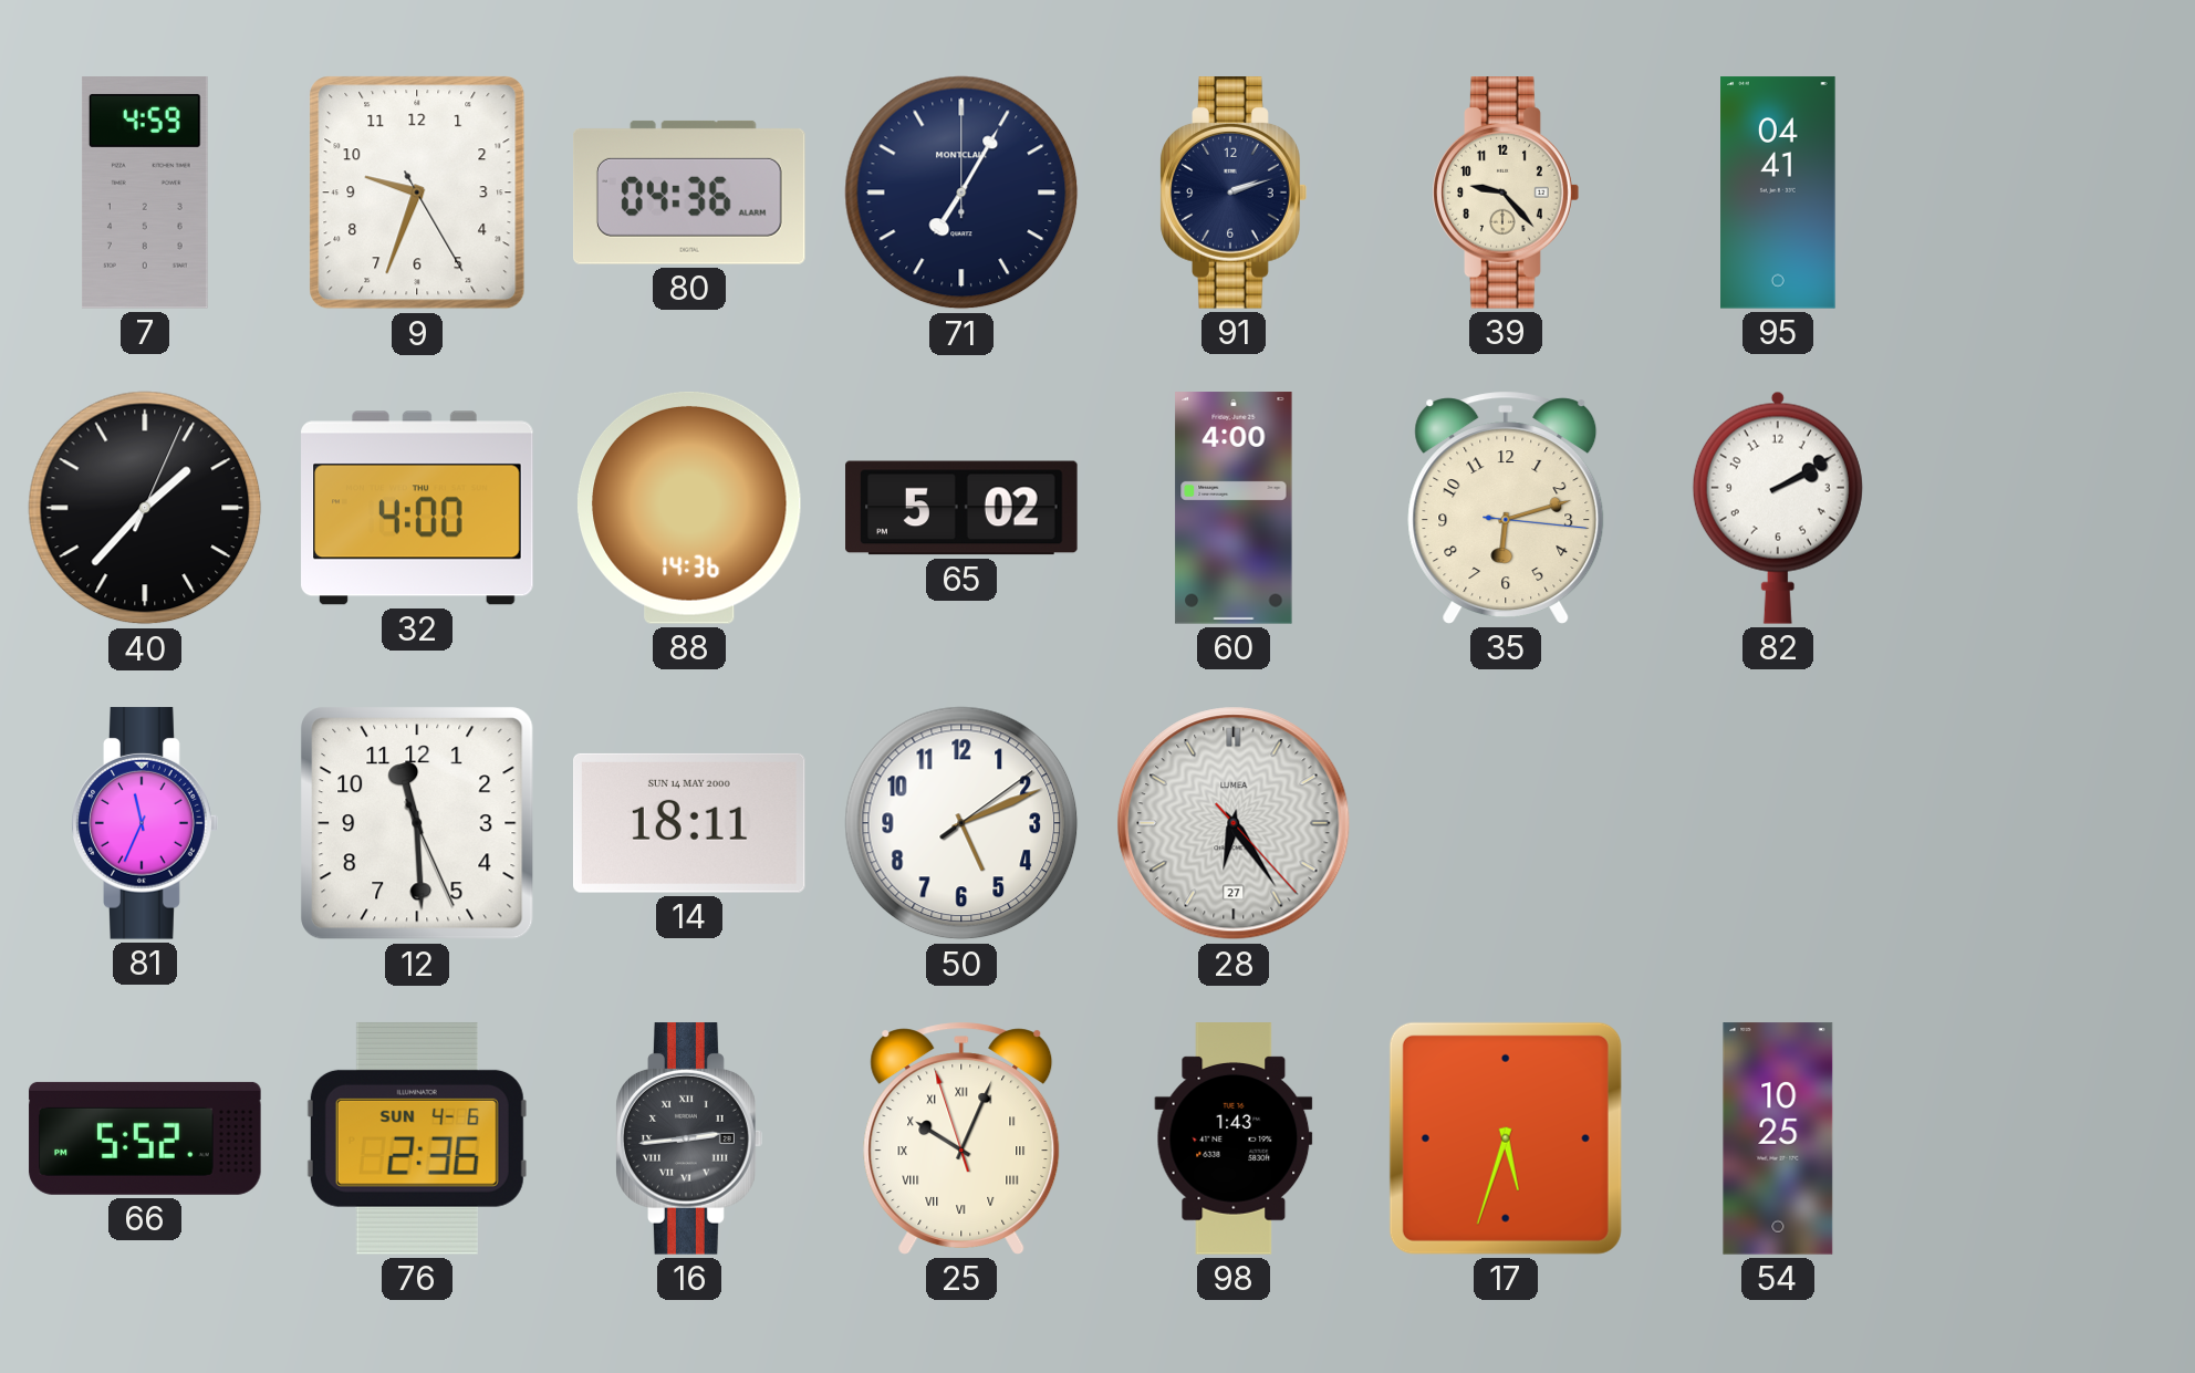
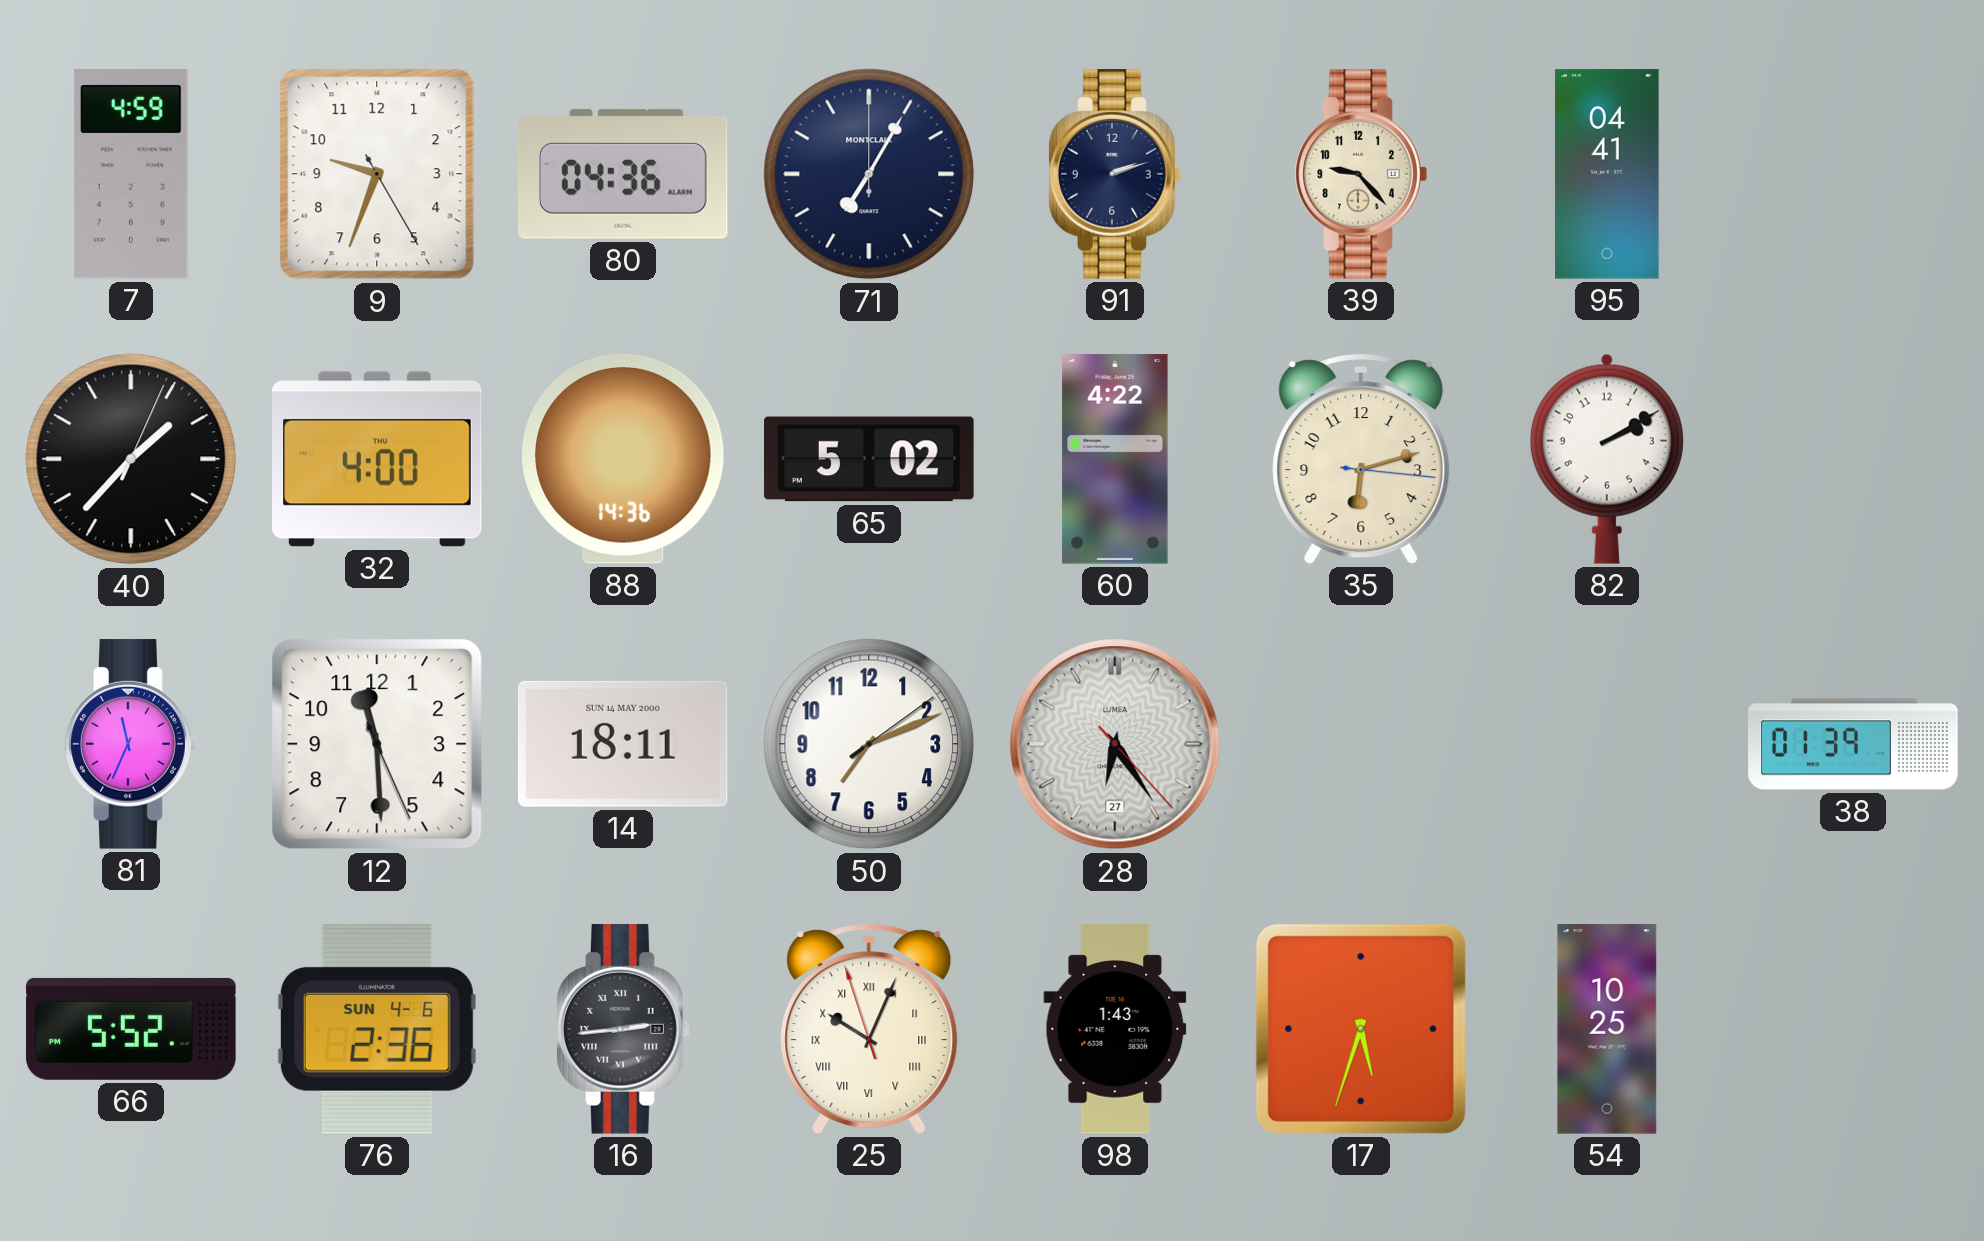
60: 4:00 -> 4:22
50: 5:11 -> 7:11
38: none -> 01:39
